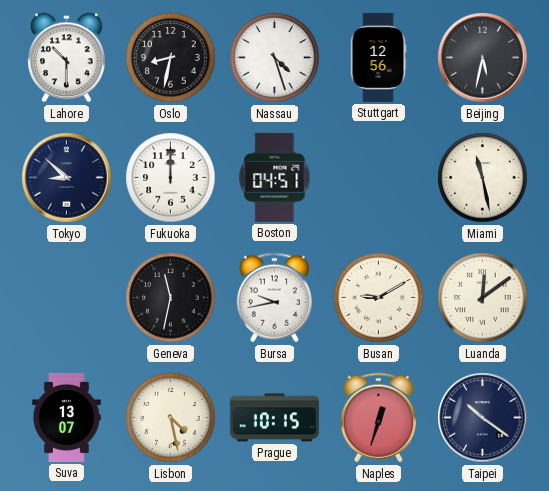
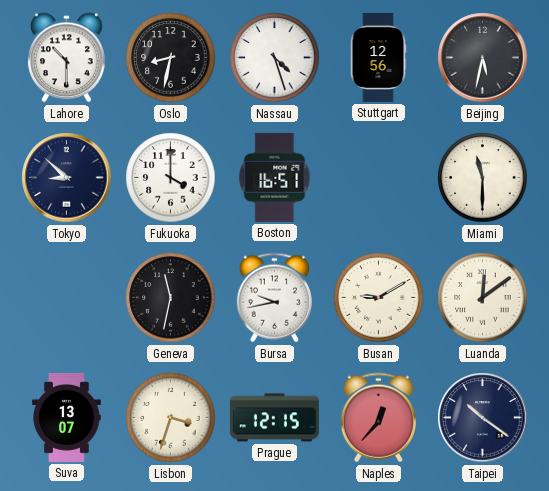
Fukuoka: 12:00 -> 4:00
Boston: 04:51 -> 16:51
Miami: 11:28 -> 11:30
Lisbon: 4:28 -> 3:33
Prague: 10:15 -> 12:15
Naples: 12:33 -> 12:37
